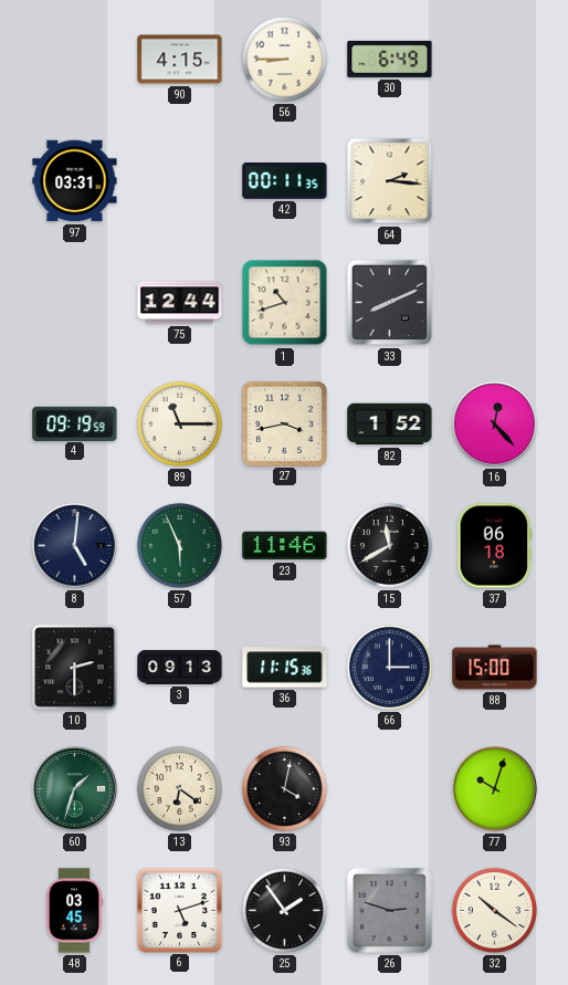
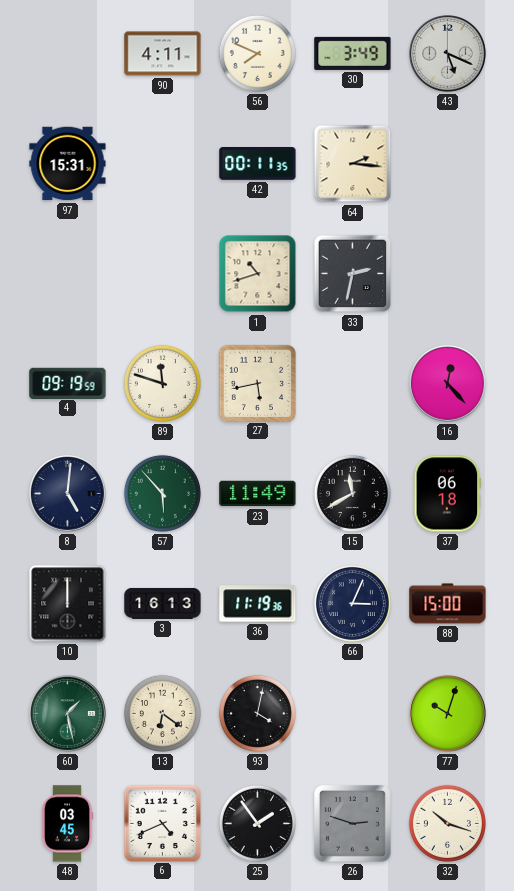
90: 4:15 -> 4:11
56: 8:45 -> 7:49
30: 6:49 -> 3:49
43: none -> 5:19
97: 03:31 -> 15:31
75: 12:44 -> none
33: 8:11 -> 2:32
89: 11:15 -> 11:48
27: 3:43 -> 5:43
82: 1:52 -> none
57: 5:56 -> 5:53
23: 11:46 -> 11:49
10: 2:30 -> 12:00
3: 09:13 -> 16:13
36: 11:15 -> 11:19
66: 3:00 -> 3:04
60: 1:33 -> 1:28
6: 5:12 -> 4:41
32: 10:21 -> 10:18
